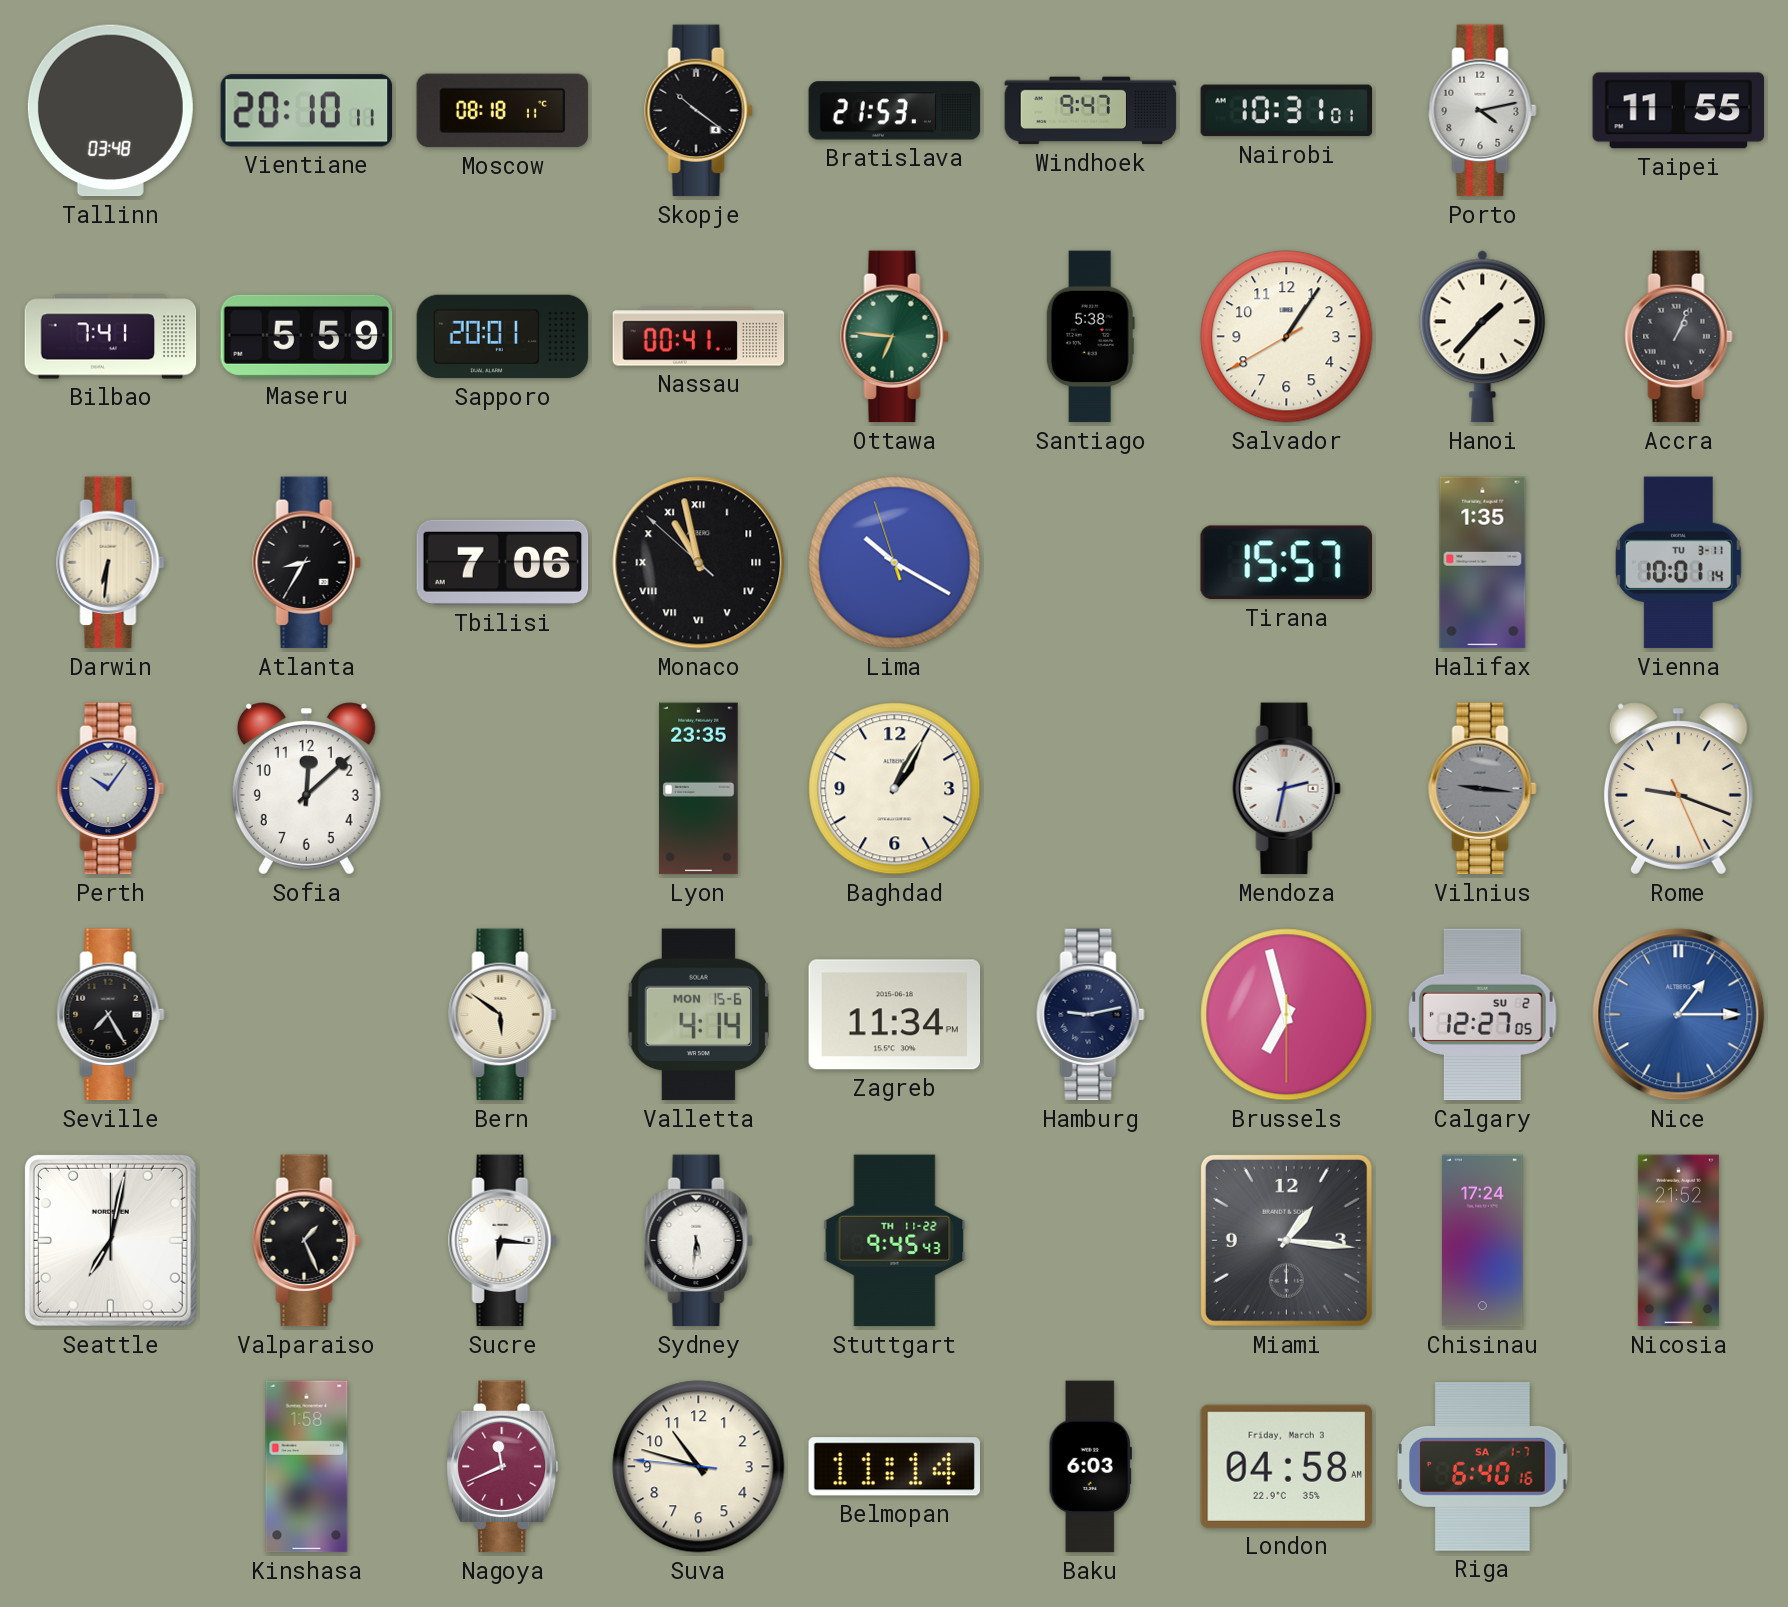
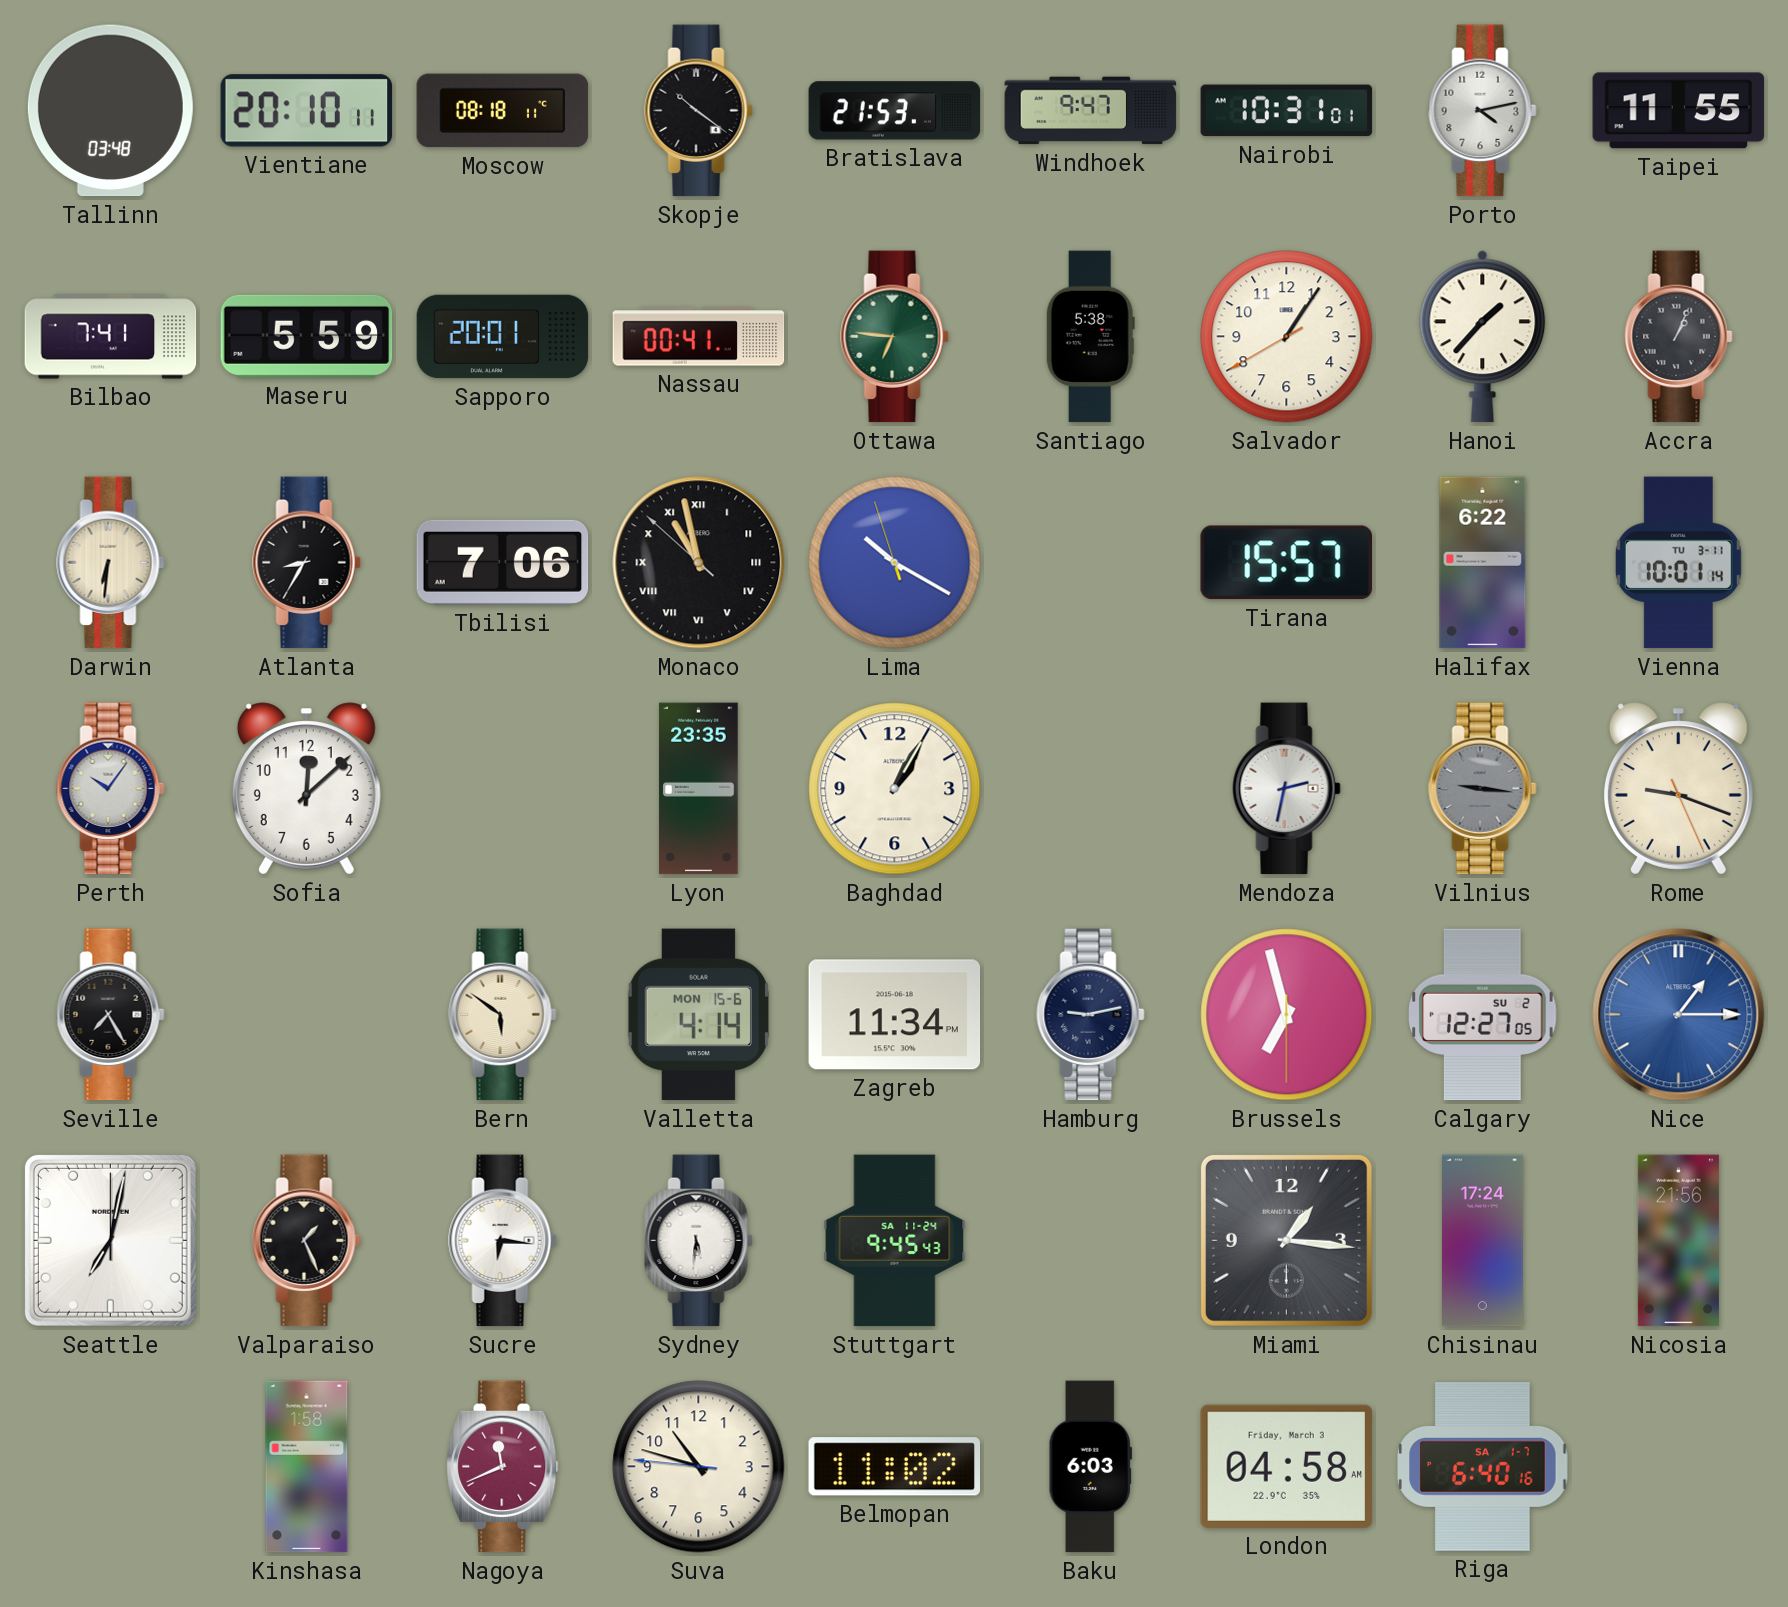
Halifax: 1:35 -> 6:22
Stuttgart date: TH 11-22 -> SA 11-24
Nicosia: 21:52 -> 21:56
Belmopan: 11:14 -> 11:02
